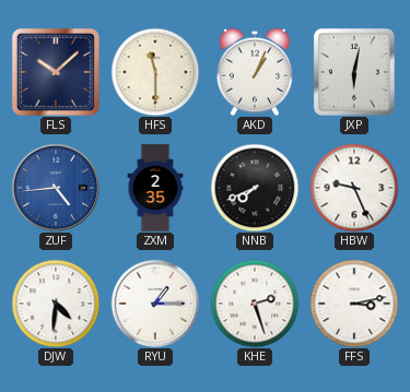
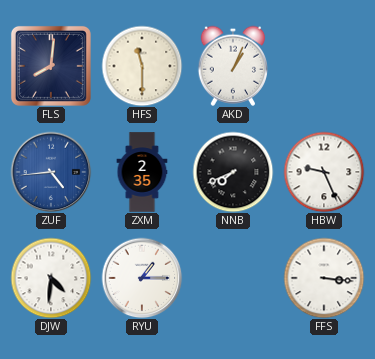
FLS: 10:08 -> 8:01
JXP: 6:02 -> none
KHE: 2:27 -> none
FFS: 3:13 -> 3:16
